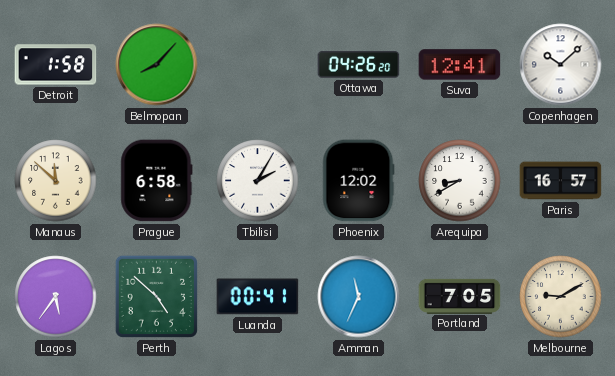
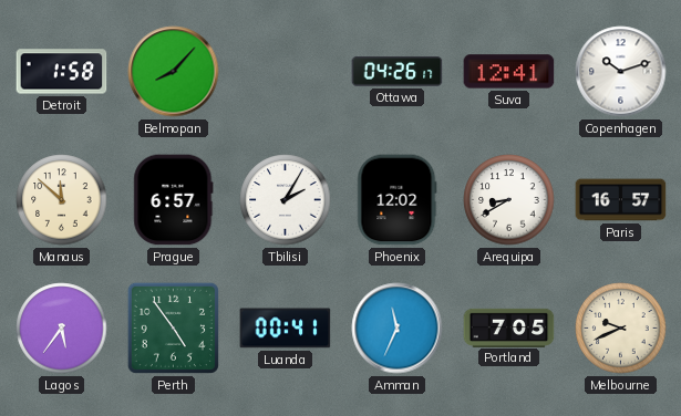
Ottawa: 04:26:20 -> 04:26:17
Copenhagen: 10:08 -> 10:12
Prague: 6:58 -> 6:57
Perth: 4:52 -> 4:54
Melbourne: 9:10 -> 9:41
